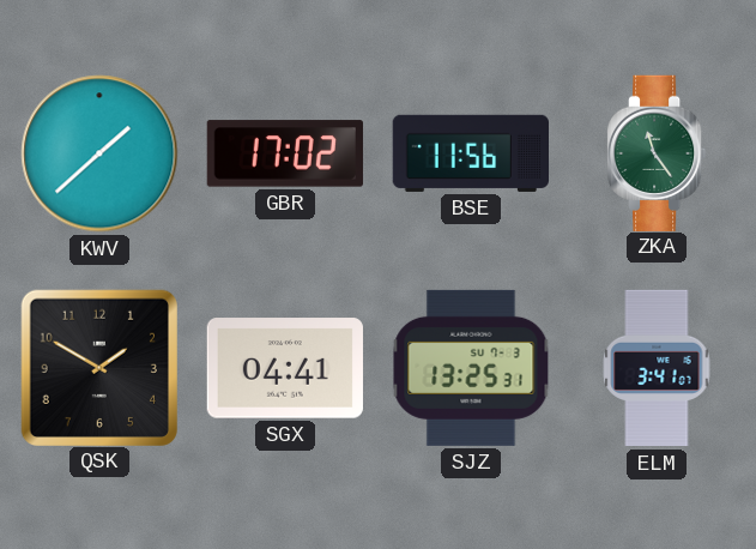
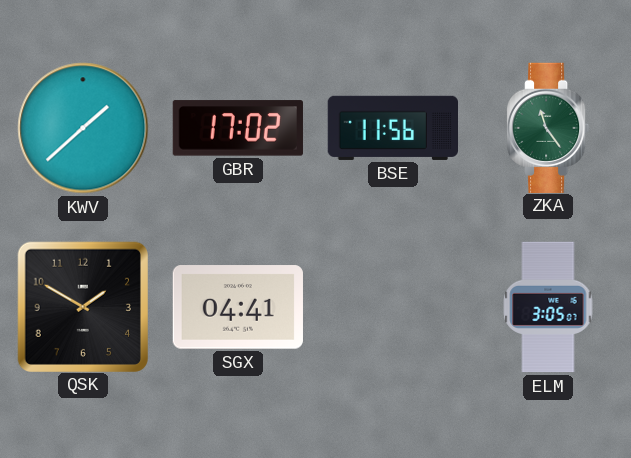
SJZ: 13:25 -> none
ELM: 3:41 -> 3:05
